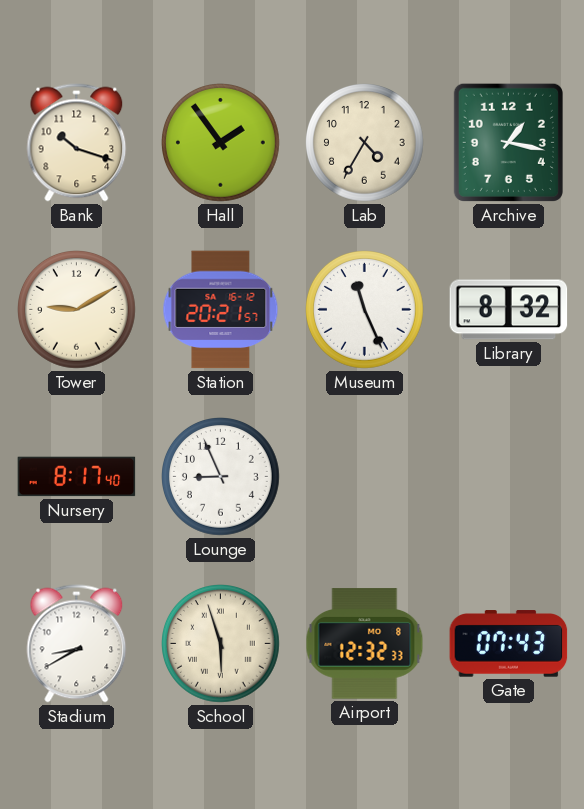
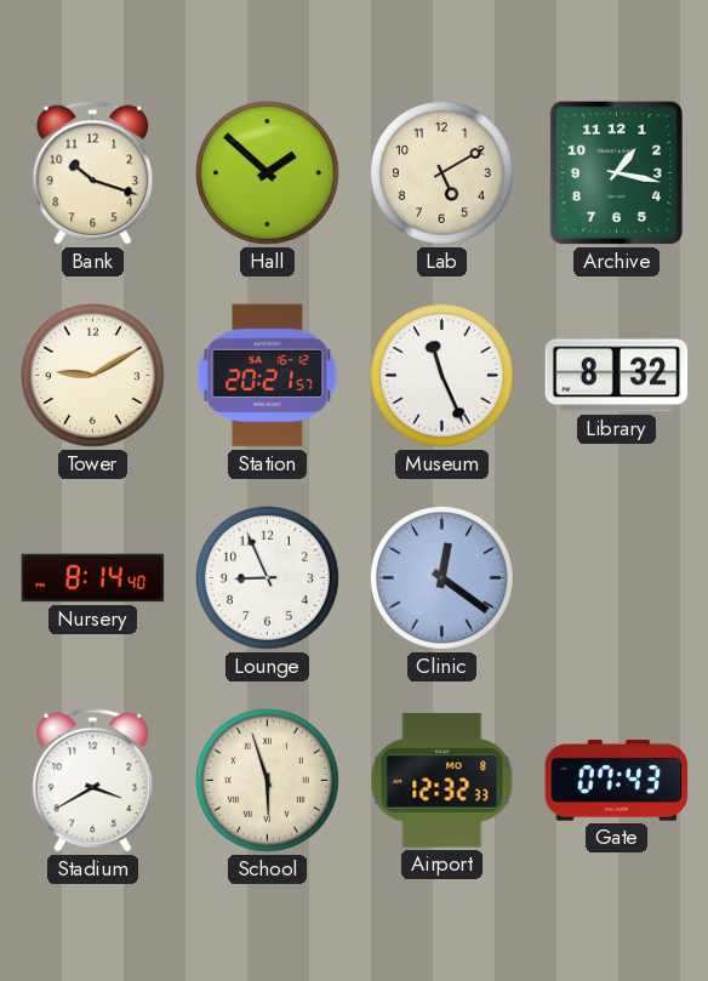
Hall: 1:54 -> 1:52
Lab: 4:35 -> 5:10
Nursery: 8:17 -> 8:14
Clinic: none -> 12:21
Stadium: 8:40 -> 3:40
